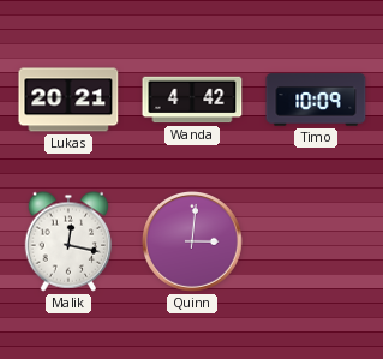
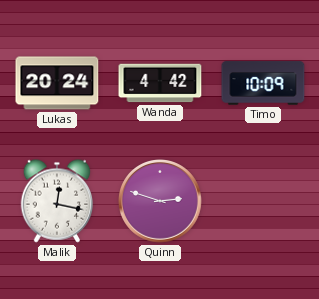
Lukas: 20:21 -> 20:24
Quinn: 3:01 -> 2:48
